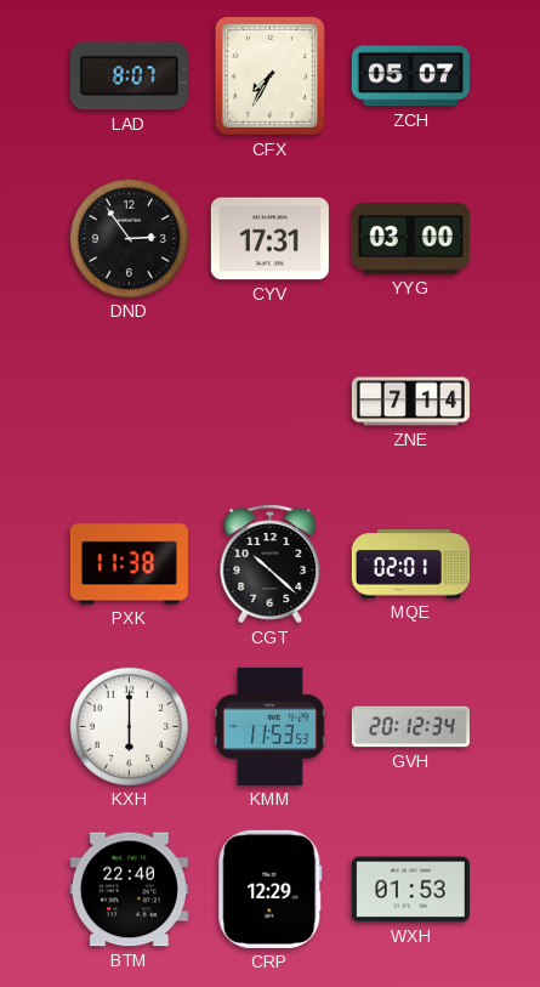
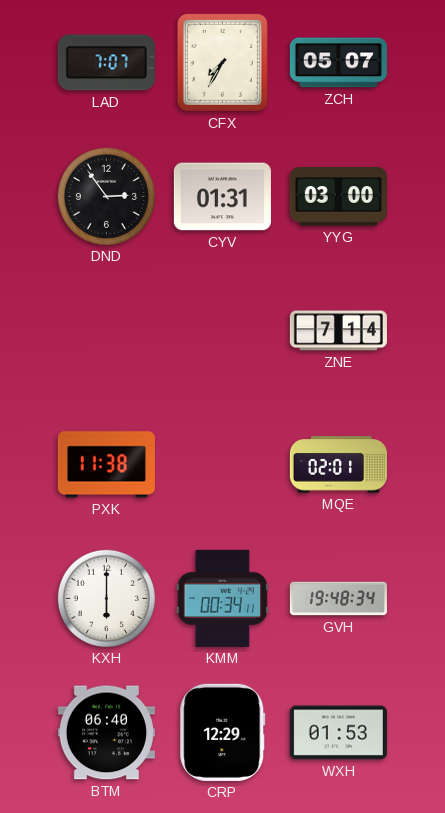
LAD: 8:07 -> 7:07
CYV: 17:31 -> 01:31
CGT: 10:22 -> none
KMM: 11:53 -> 00:34
GVH: 20:12 -> 19:48
BTM: 22:40 -> 06:40
